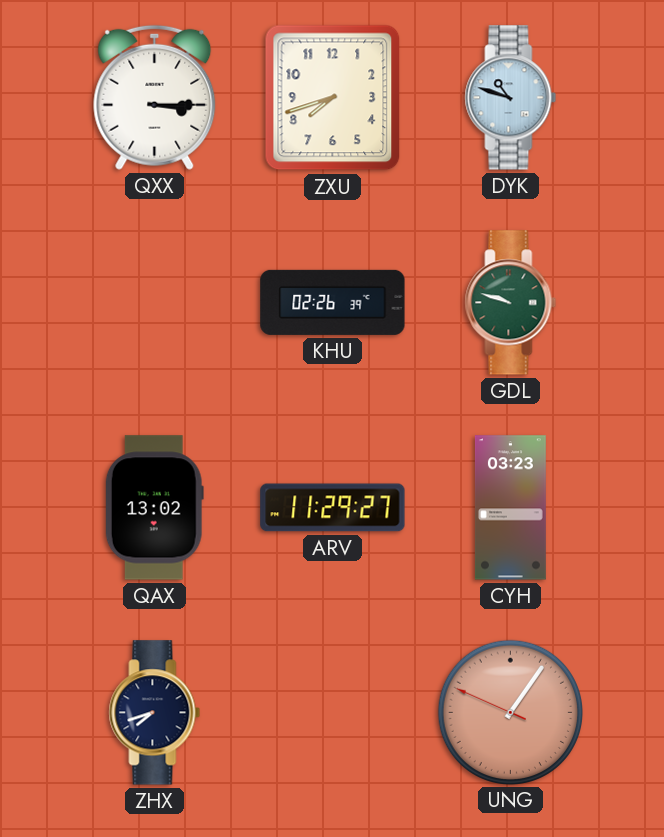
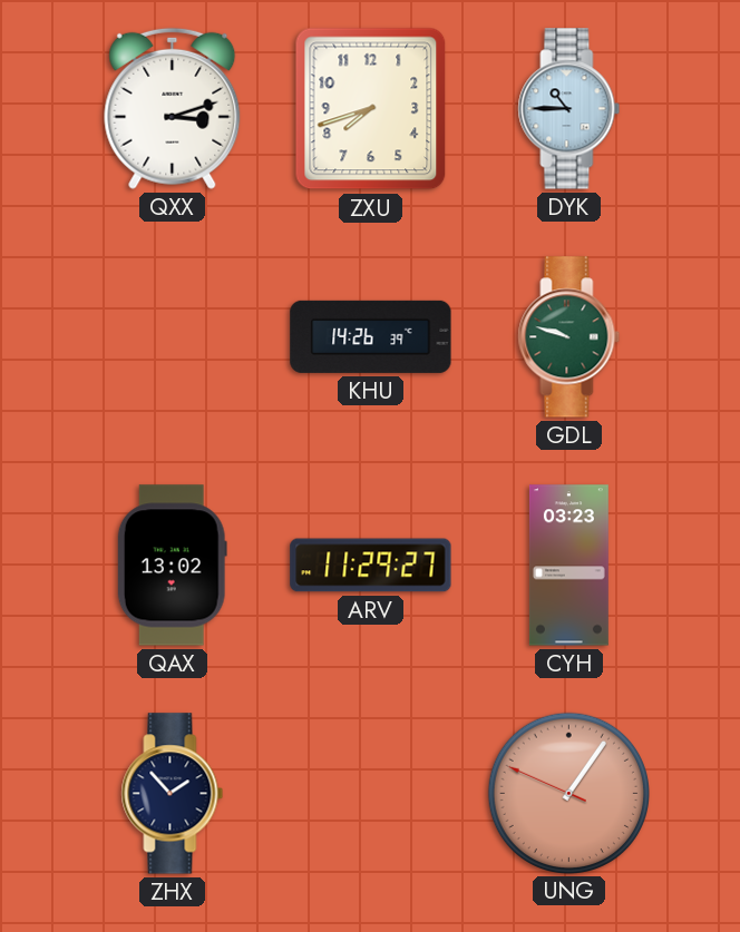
QXX: 3:15 -> 3:12
DYK: 10:48 -> 10:45
KHU: 02:26 -> 14:26
ZHX: 7:42 -> 1:53
